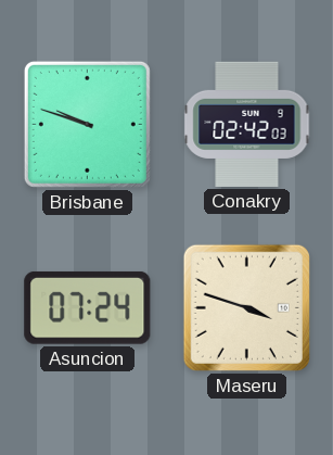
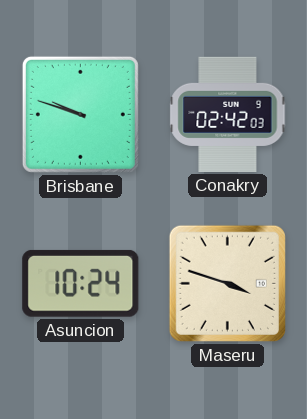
Asuncion: 07:24 -> 10:24
